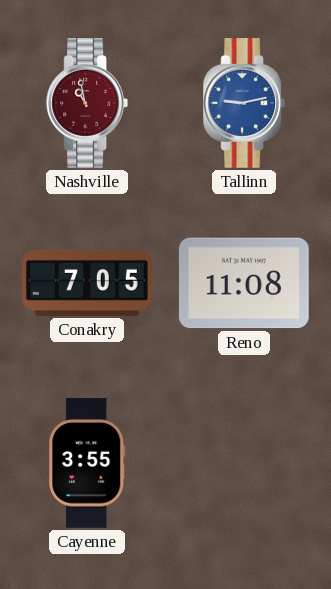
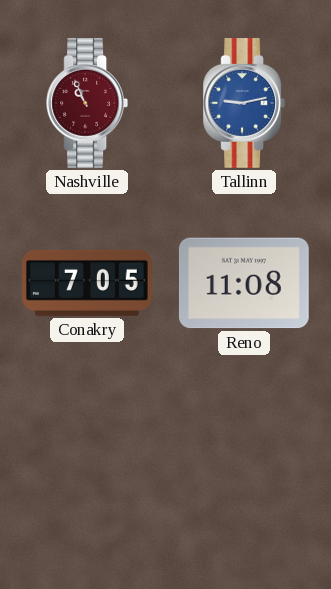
Nashville: 10:58 -> 10:56
Cayenne: 3:55 -> none
